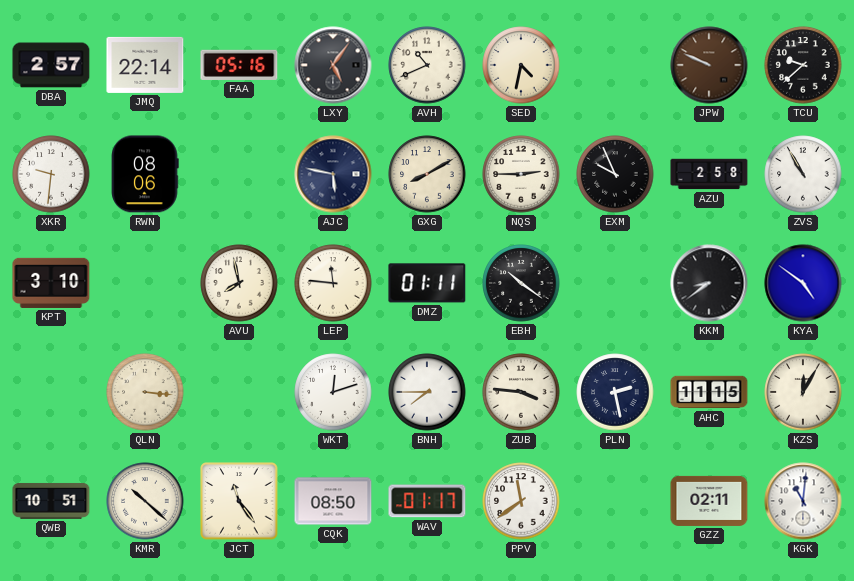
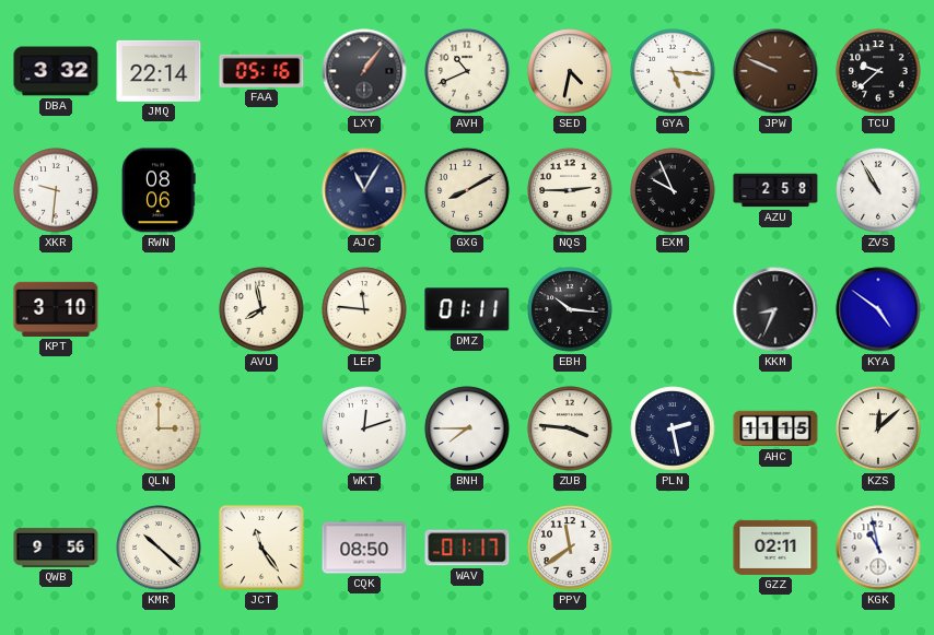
DBA: 2:57 -> 3:32
LXY: 5:06 -> 1:06
GYA: none -> 5:16
AJC: 5:47 -> 11:05
EBH: 10:21 -> 10:16
KKM: 8:39 -> 8:34
QLN: 3:16 -> 3:00
KZS: 12:05 -> 12:08
QWB: 10:51 -> 9:56
KGK: 11:01 -> 10:58
